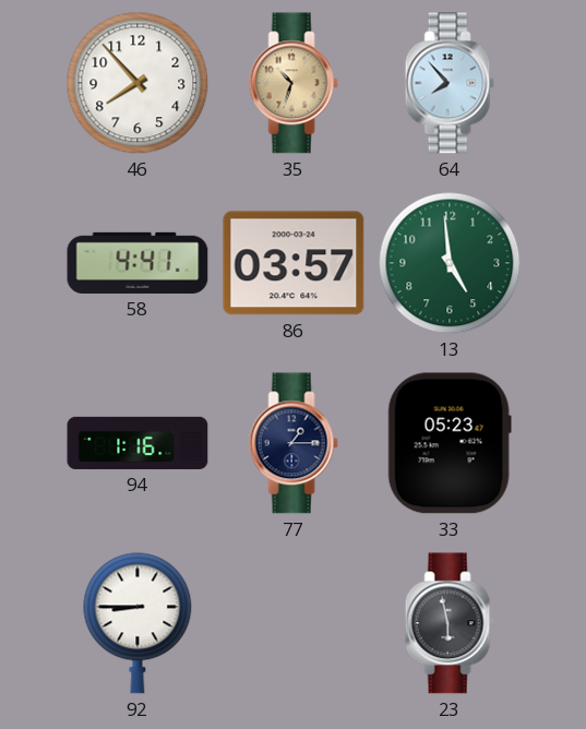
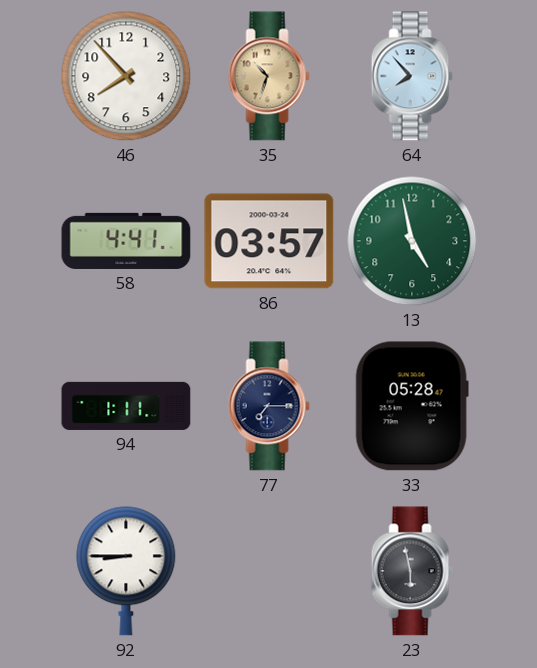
13: 4:59 -> 4:58
94: 1:16 -> 1:11
77: 1:15 -> 7:15
33: 05:23 -> 05:28
